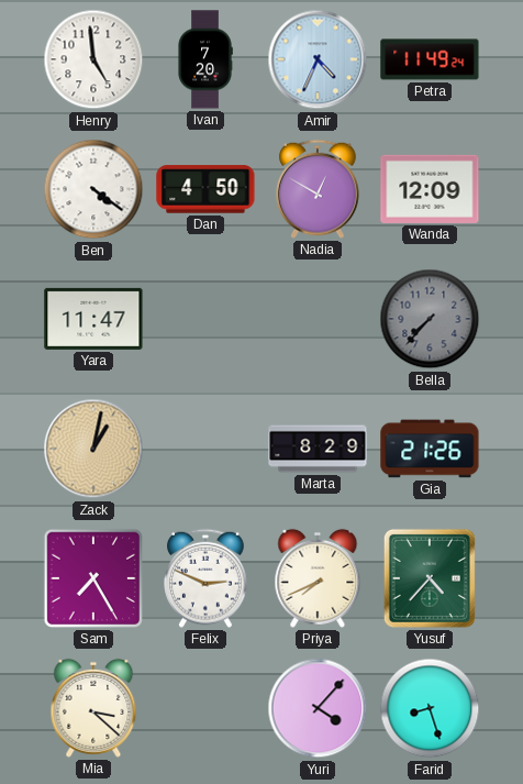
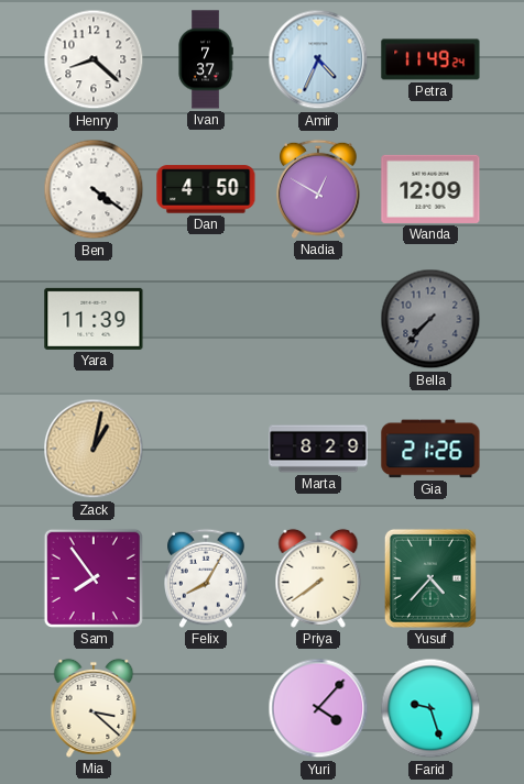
Henry: 4:59 -> 8:22
Ivan: 7:20 -> 7:37
Yara: 11:47 -> 11:39
Sam: 7:25 -> 7:54
Felix: 2:49 -> 8:05
Priya: 7:41 -> 7:39
Farid: 8:27 -> 9:27
